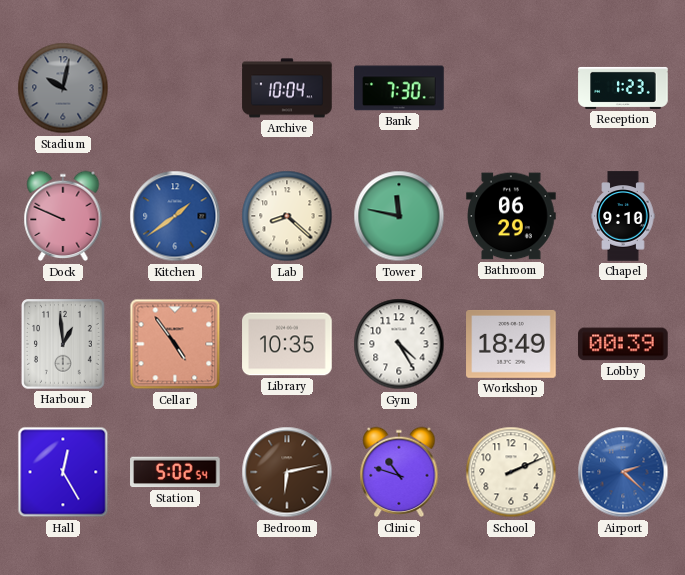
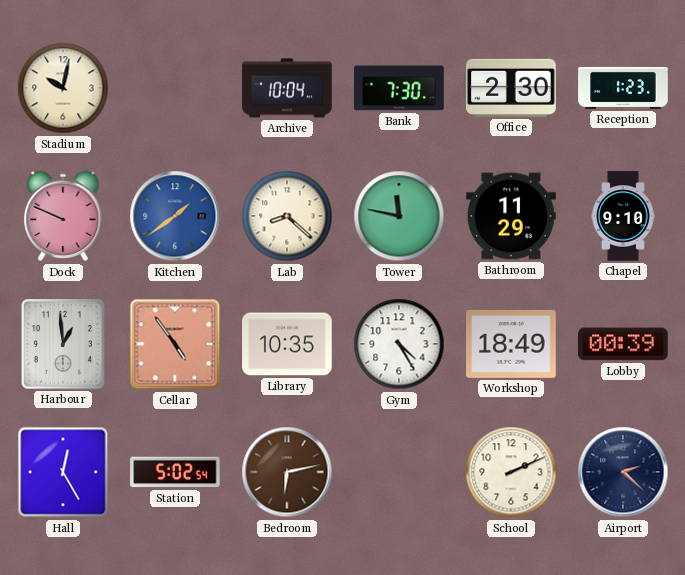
Stadium dial: grey -> cream
Office: none -> 2:30
Bathroom: 06:29 -> 11:29
Clinic: 10:48 -> none
Airport dial: blue -> navy
